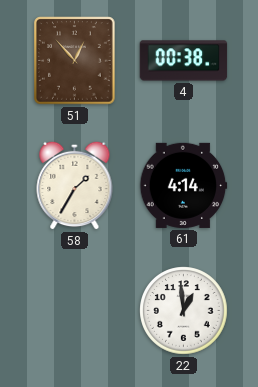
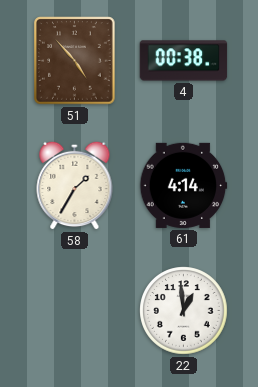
51: 12:53 -> 4:53
